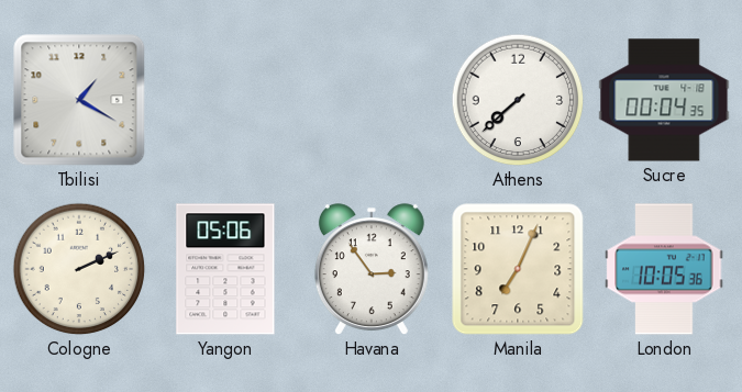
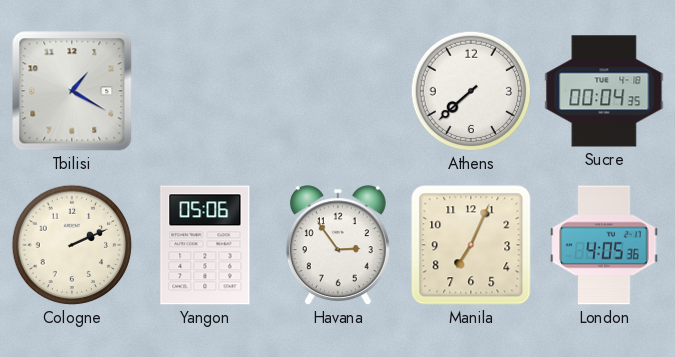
London: 10:05 -> 4:05
